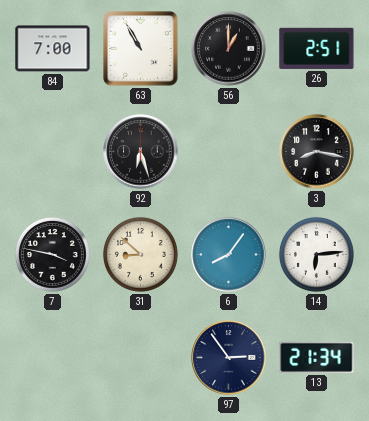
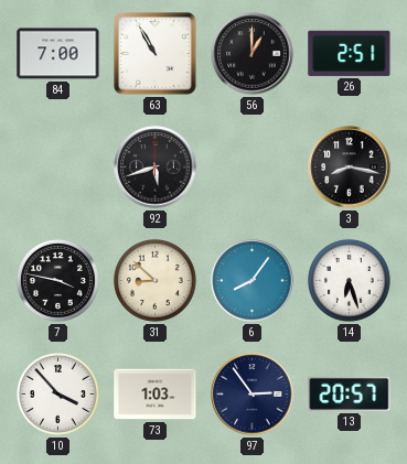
92: 6:27 -> 5:42
14: 6:14 -> 6:27
10: none -> 3:53
73: none -> 1:03
13: 21:34 -> 20:57
